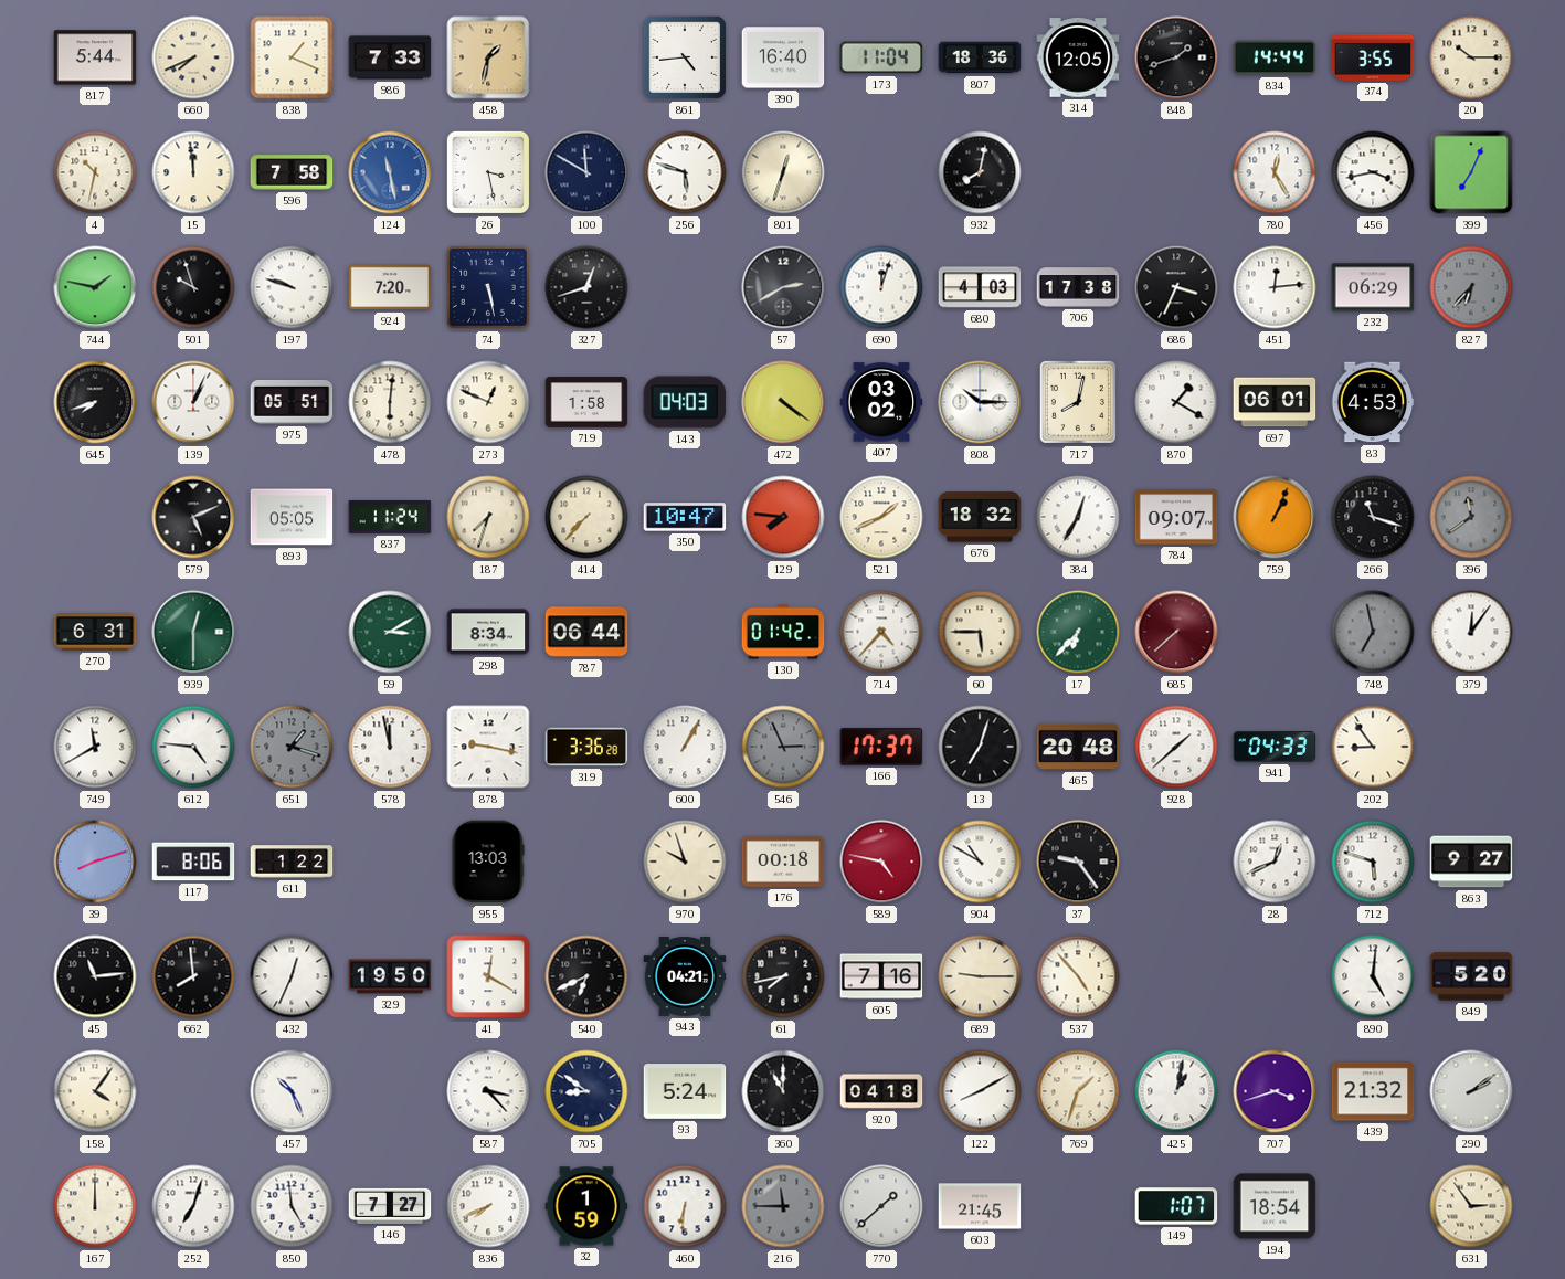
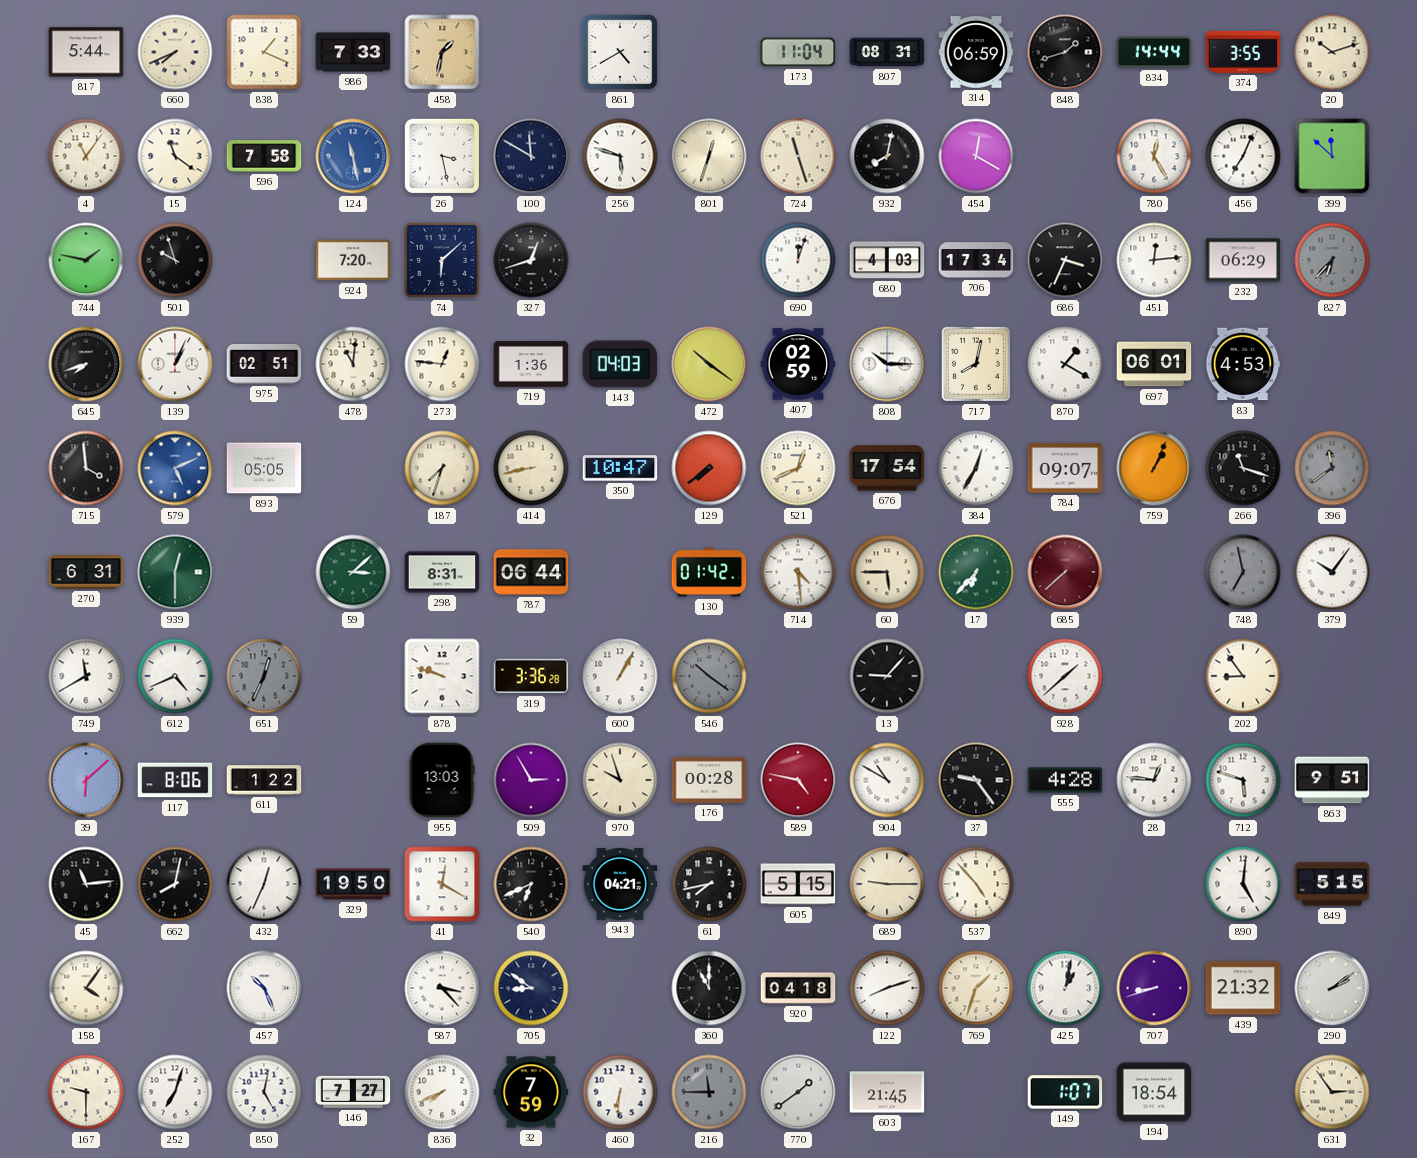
861: 4:44 -> 4:40
390: 16:40 -> none
807: 18:36 -> 08:31
314: 12:05 -> 06:59
20: 10:15 -> 10:12
4: 10:32 -> 11:06
15: 11:59 -> 11:21
724: none -> 11:27
454: none -> 12:20
456: 3:43 -> 7:04
399: 7:04 -> 11:52
197: 9:48 -> none
74: 5:28 -> 6:08
57: 2:40 -> none
706: 17:38 -> 17:34
975: 05:51 -> 02:51
478: 6:01 -> 11:01
273: 12:49 -> 12:46
719: 1:58 -> 1:36
472: 4:21 -> 10:21
407: 03:02 -> 02:59
715: none -> 3:59
579 dial: black -> blue
837: 11:24 -> none
414: 7:37 -> 8:43
129: 7:46 -> 7:39
521: 1:41 -> 12:41
676: 18:32 -> 17:54
59: 3:10 -> 3:08
298: 8:34 -> 8:31
714: 4:37 -> 4:29
379: 12:06 -> 10:06
612: 4:46 -> 4:41
651: 1:18 -> 12:34
578: 11:58 -> none
878: 9:17 -> 9:48
546: 2:56 -> 10:21
166: 17:37 -> none
13: 7:03 -> 9:07
465: 20:48 -> none
941: 04:33 -> none
39: 8:12 -> 6:08
509: none -> 2:55
176: 00:18 -> 00:28
555: none -> 4:28
28: 12:41 -> 12:46
863: 9:27 -> 9:51
662: 7:59 -> 8:02
605: 7:16 -> 5:15
849: 5:20 -> 5:15
93: 5:24 -> none
122: 8:10 -> 8:12
707: 3:42 -> 8:42
167: 12:00 -> 9:30
850: 4:59 -> 5:02
32: 1:59 -> 7:59
770: 1:38 -> 1:39
